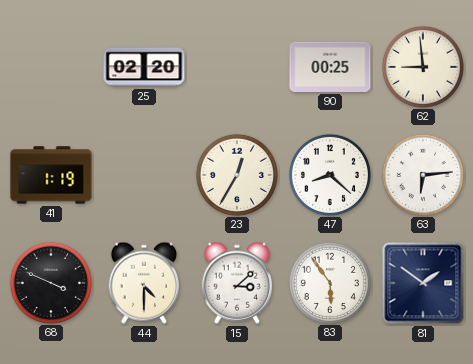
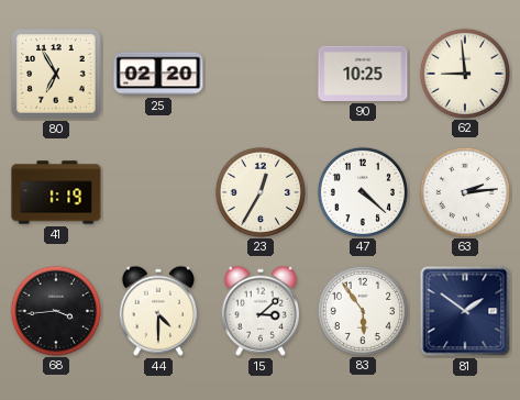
80: none -> 6:55
90: 00:25 -> 10:25
47: 8:22 -> 4:22
63: 6:14 -> 2:14
68: 3:49 -> 3:44
